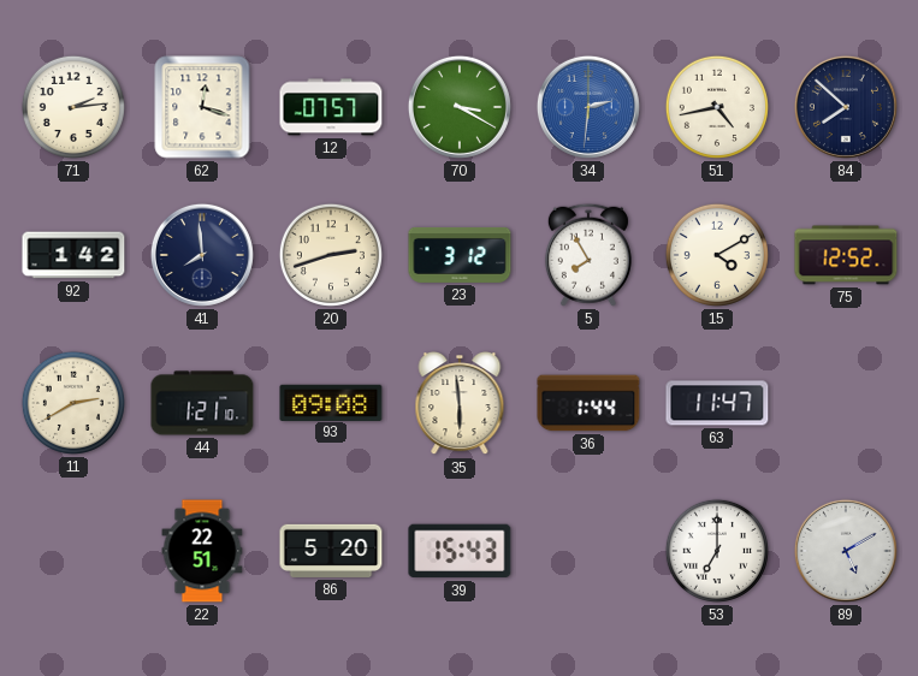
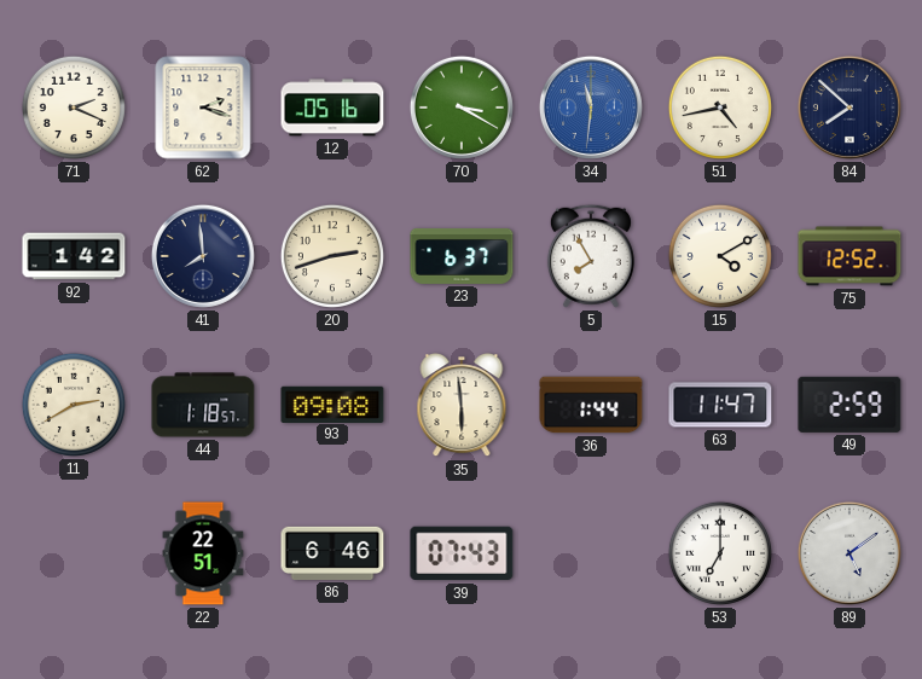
71: 2:14 -> 2:19
62: 12:18 -> 2:18
12: 07:57 -> 05:16
34: 2:31 -> 11:31
23: 3:12 -> 6:37
44: 1:21 -> 1:18
49: none -> 2:59
86: 5:20 -> 6:46
39: 15:43 -> 07:43
89: 5:10 -> 5:09
